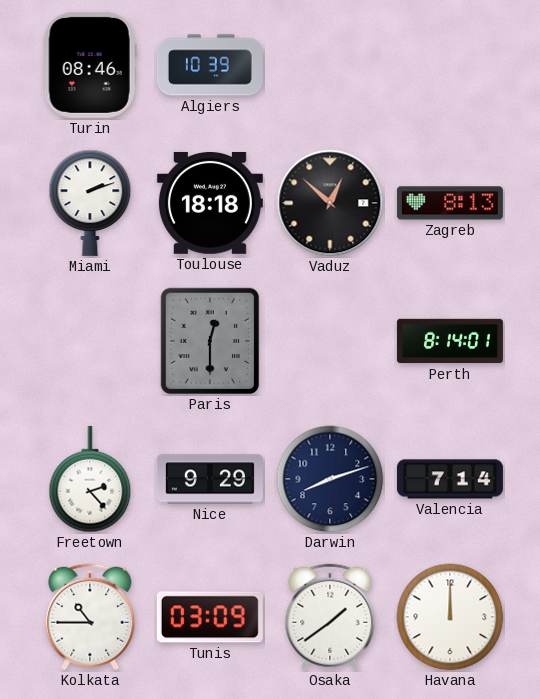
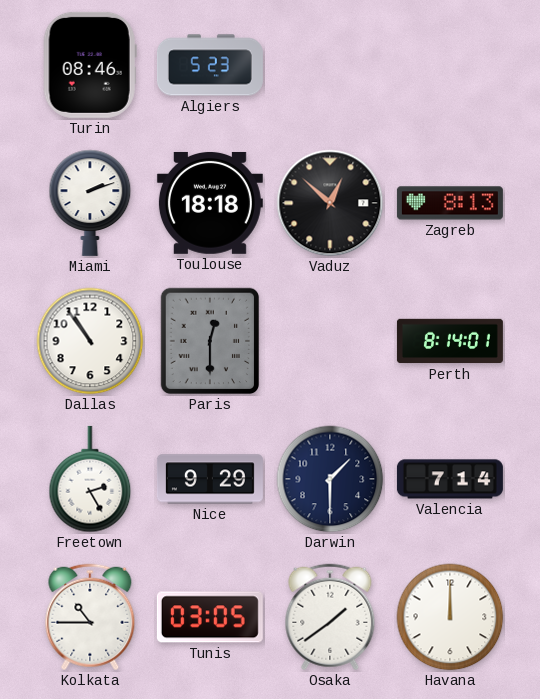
Algiers: 10:39 -> 5:23
Dallas: none -> 10:54
Freetown: 2:23 -> 2:25
Darwin: 8:12 -> 1:30
Tunis: 03:09 -> 03:05
